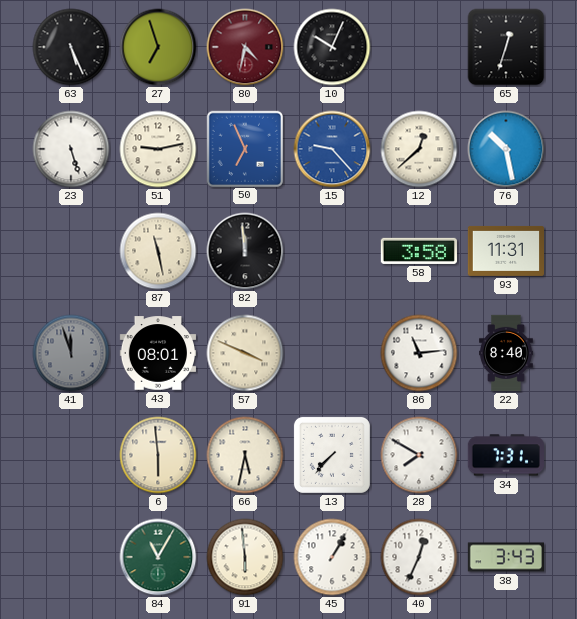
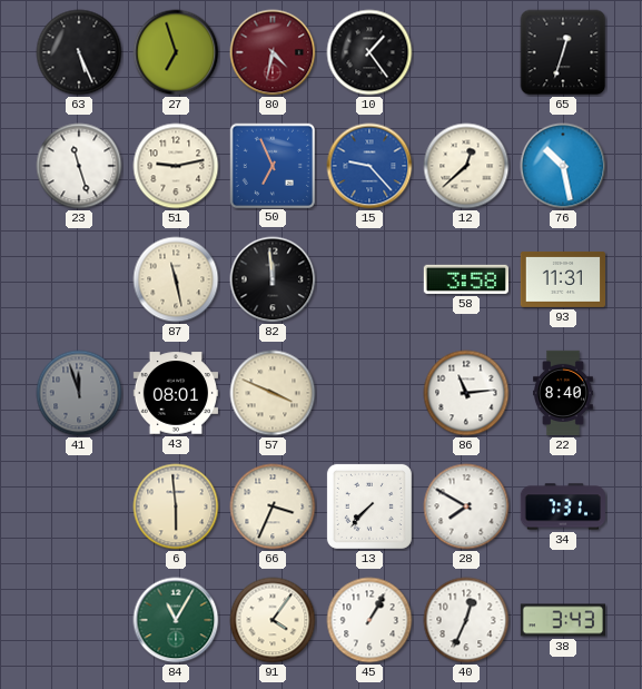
10: 10:04 -> 1:24
23: 5:27 -> 11:27
66: 5:32 -> 3:34
91: 5:59 -> 4:06
